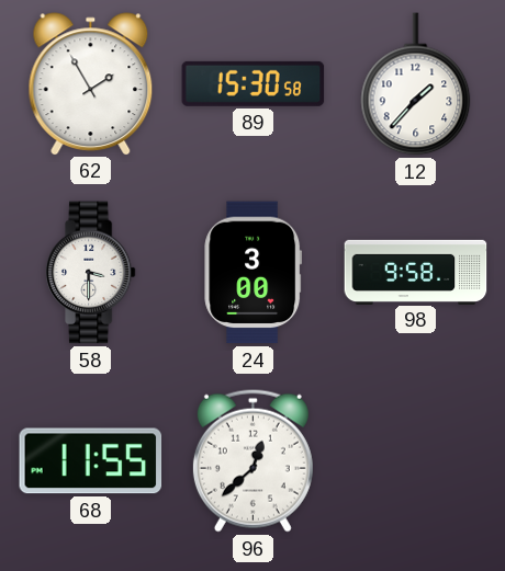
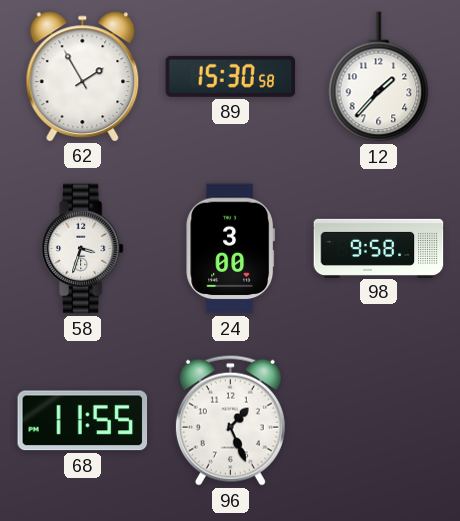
58: 3:30 -> 3:33
96: 12:38 -> 1:26
